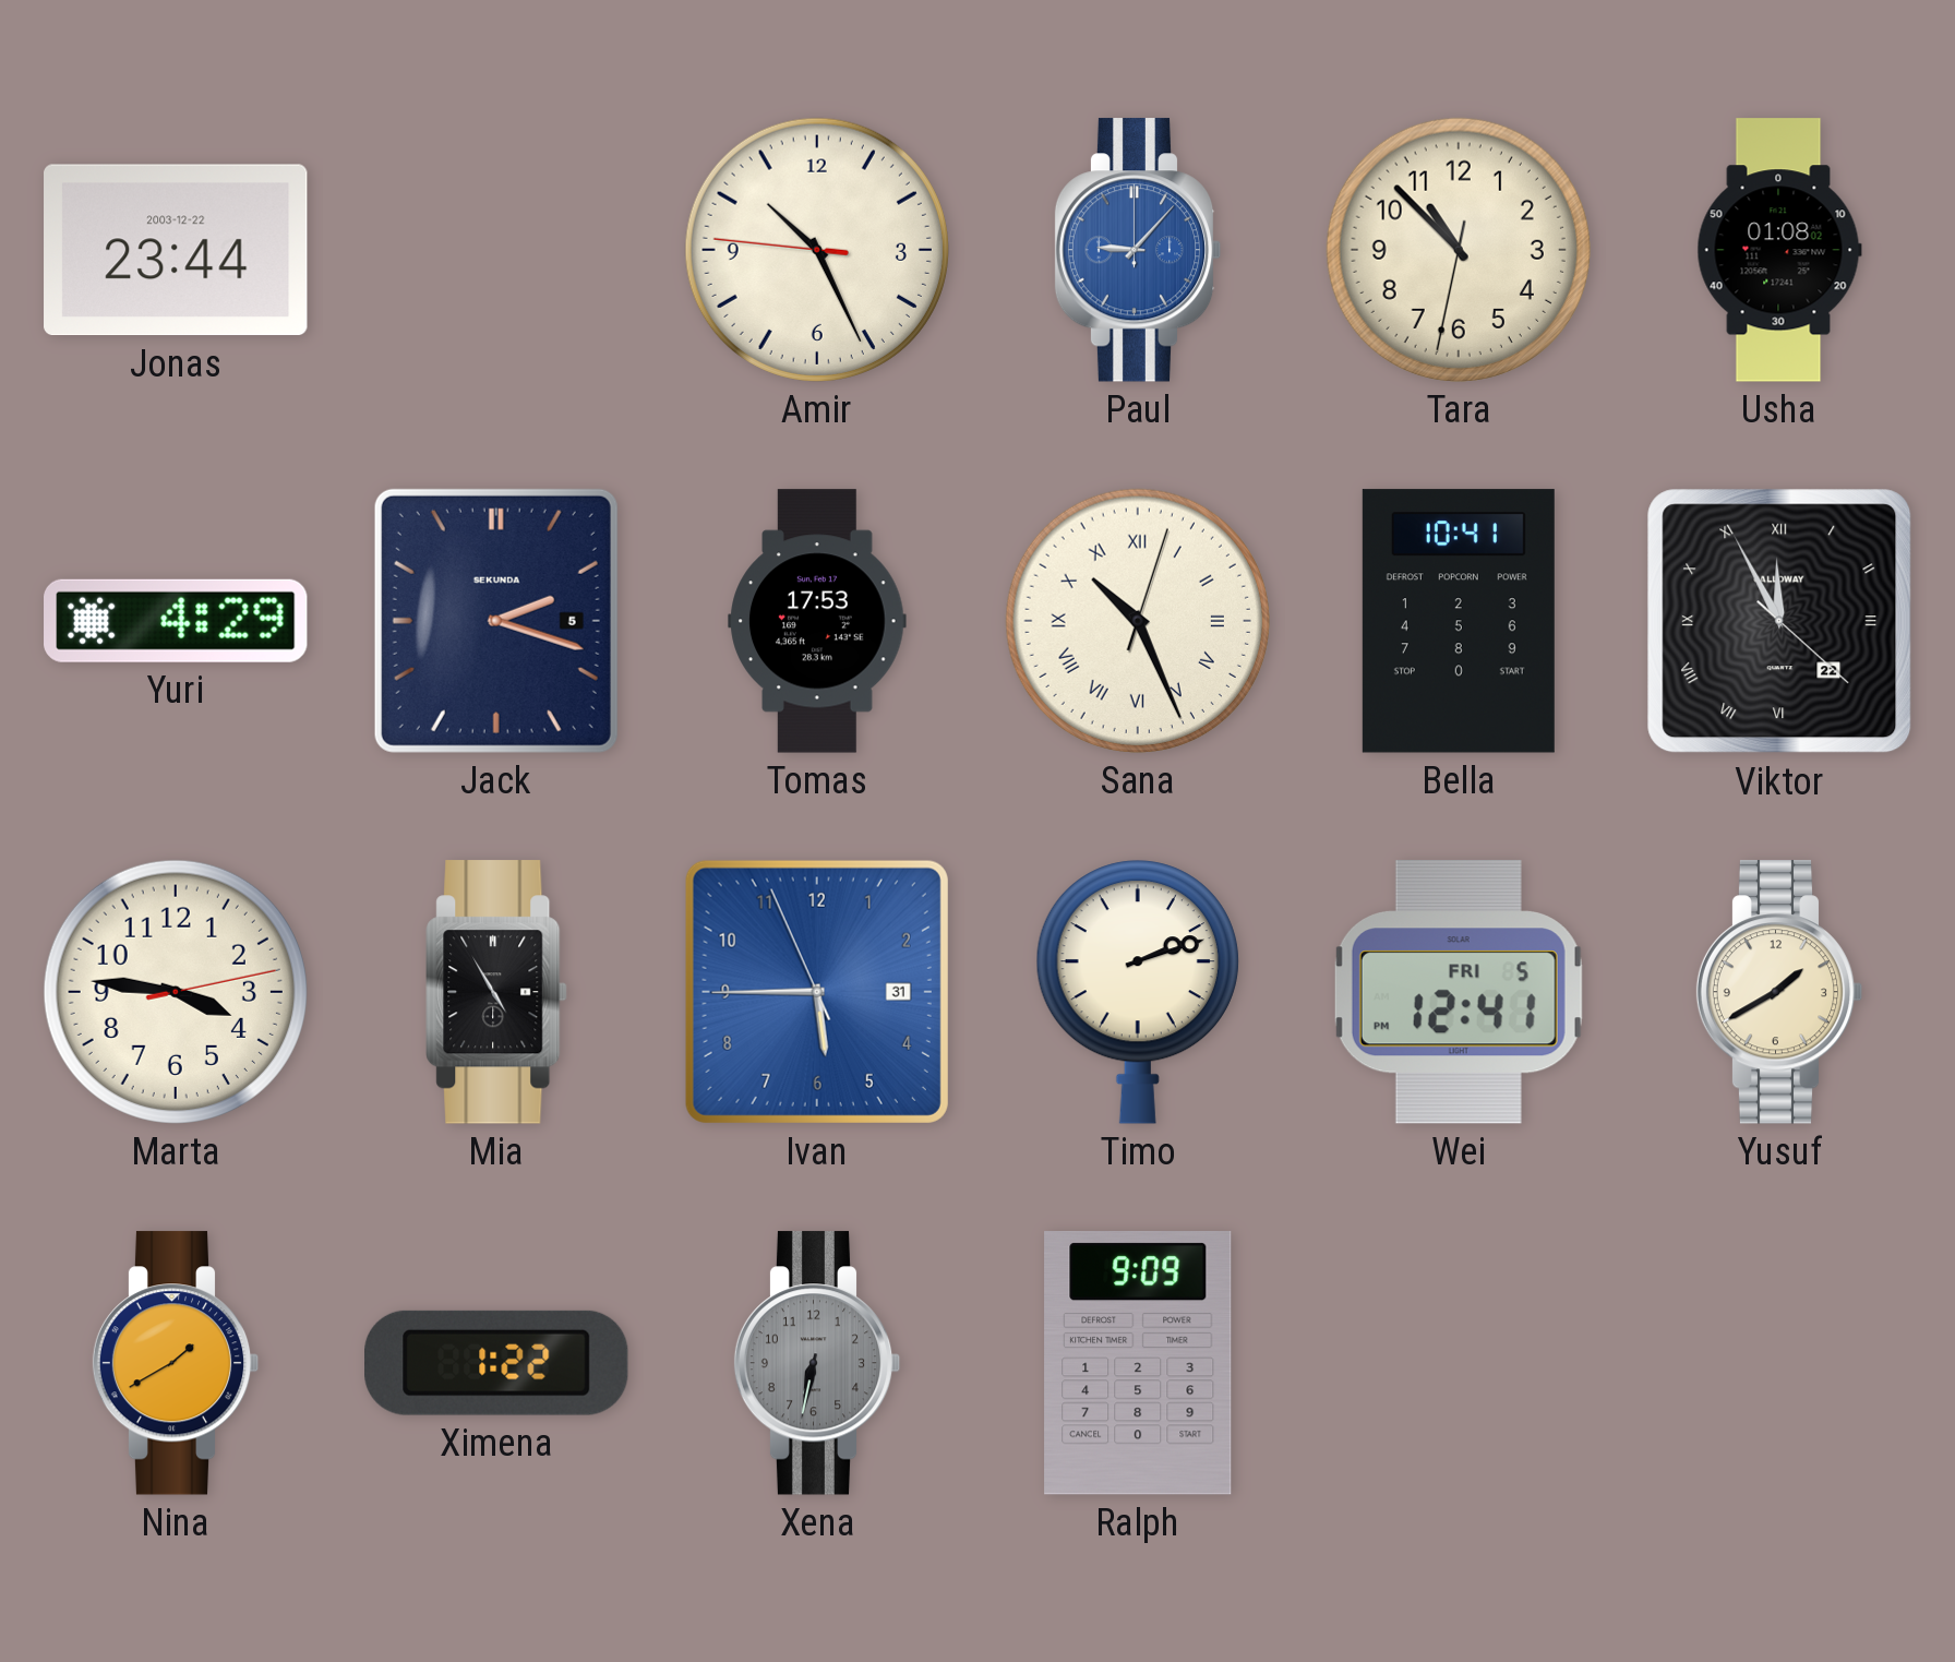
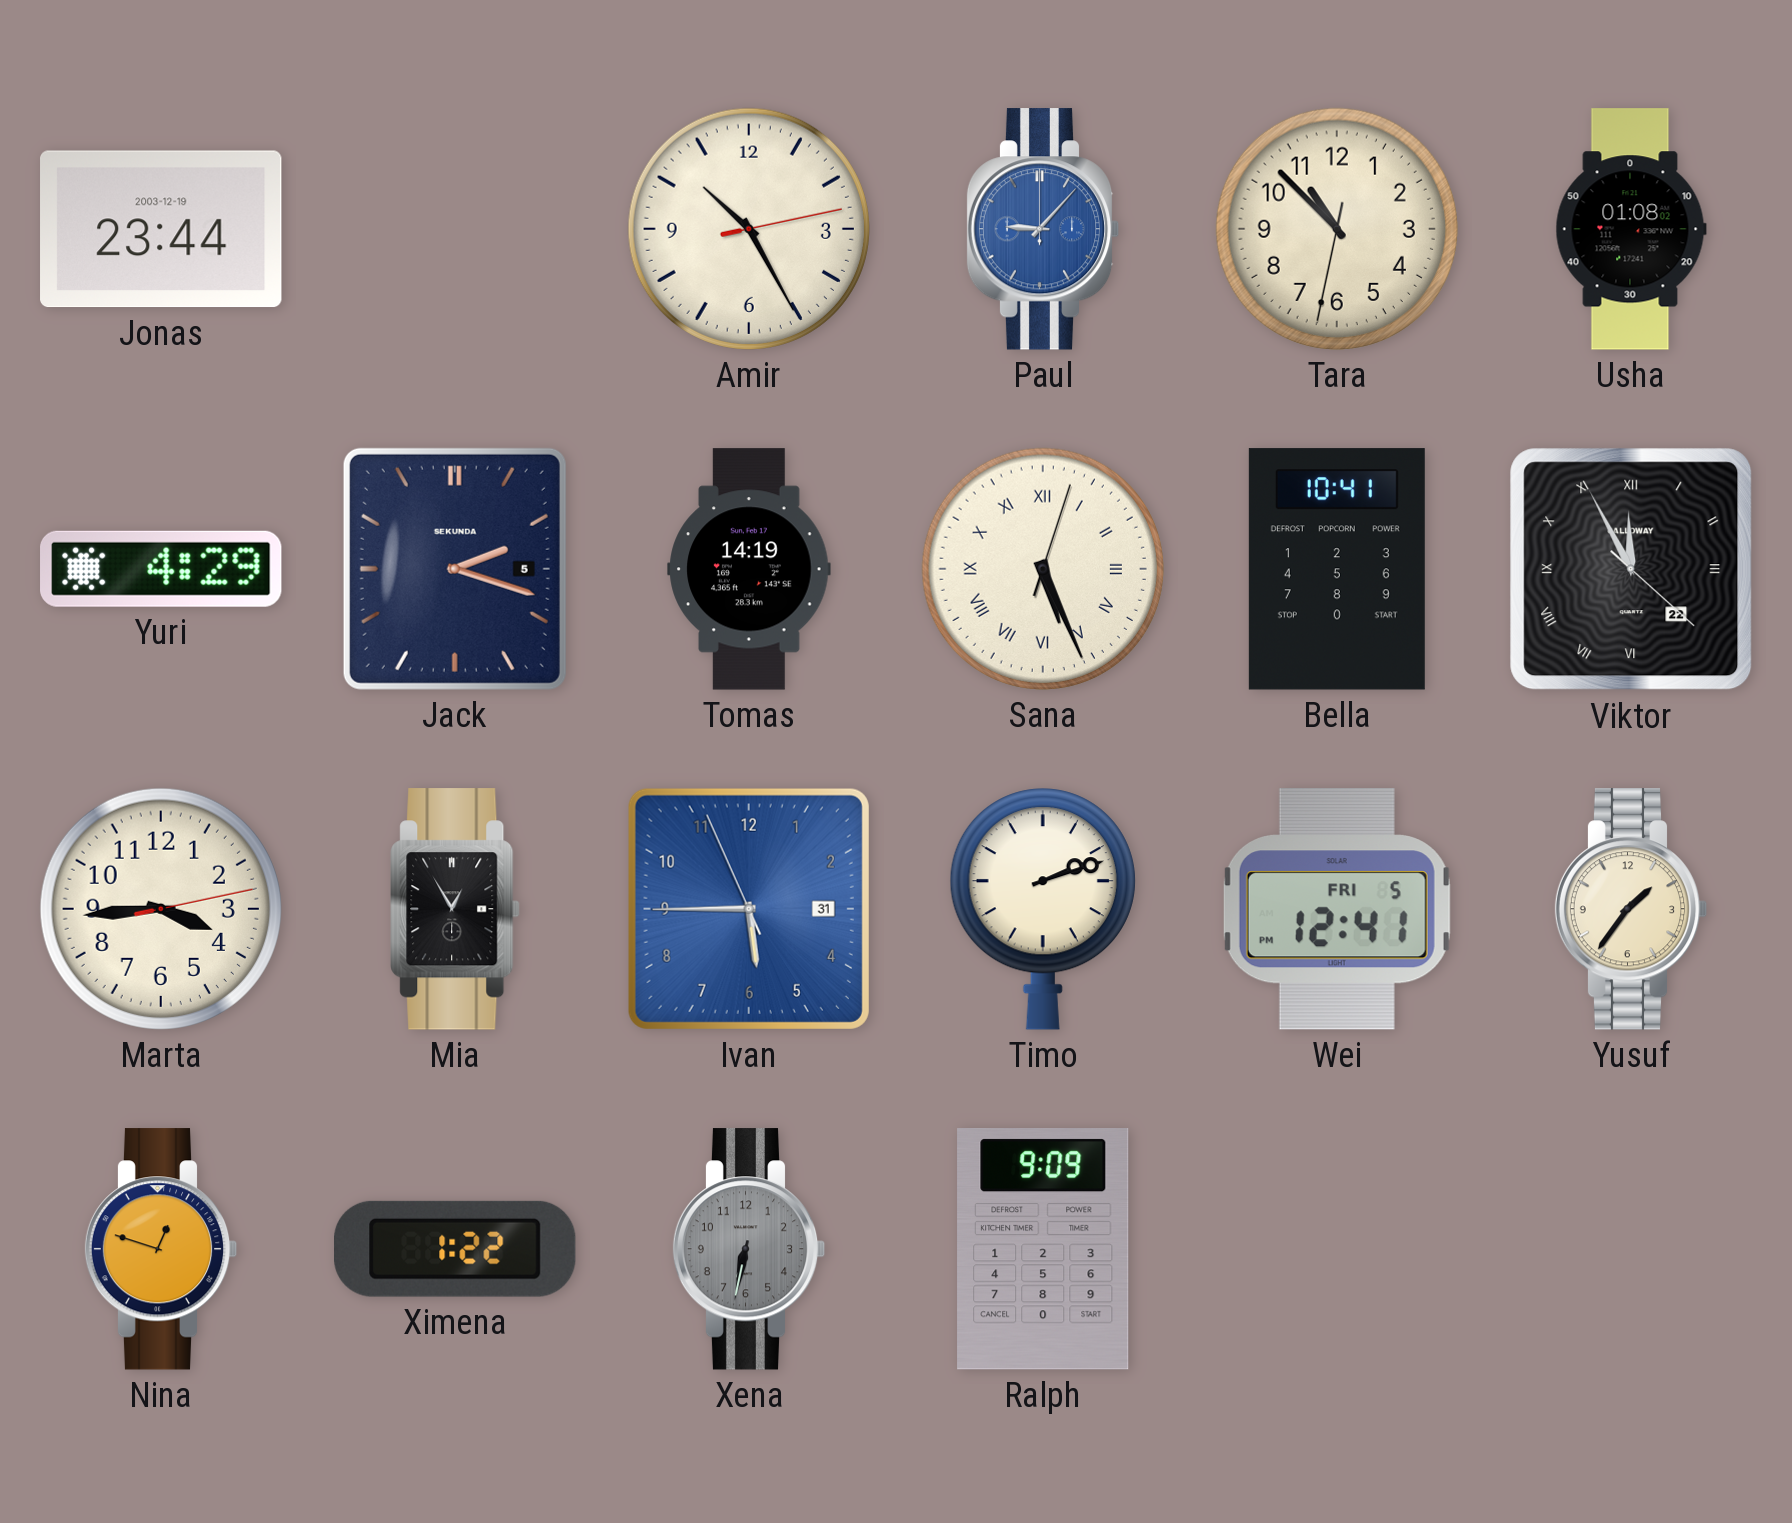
Jonas date: 2003-12-22 -> 2003-12-19
Amir: 10:25:46 -> 10:25:13
Tomas: 17:53 -> 14:19
Sana: 10:26 -> 5:26
Marta: 3:46 -> 3:44
Mia: 4:55 -> 12:55
Yusuf: 1:40 -> 1:36
Nina: 1:40 -> 12:48
